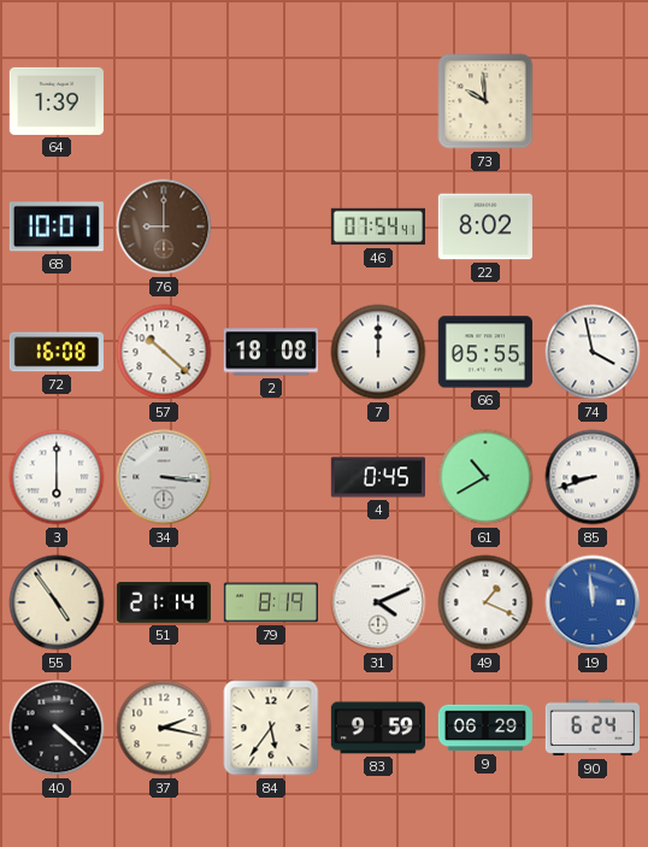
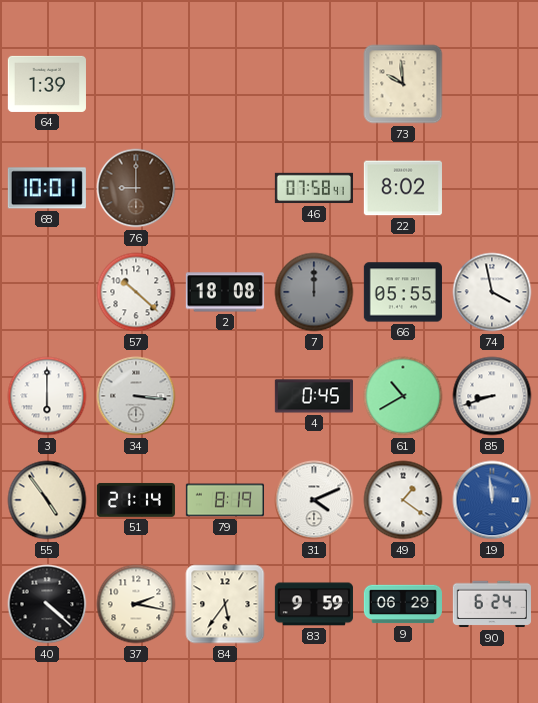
46: 07:54 -> 07:58
72: 16:08 -> none
7 dial: white -> grey
49: 1:19 -> 1:21
